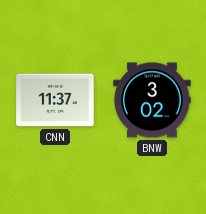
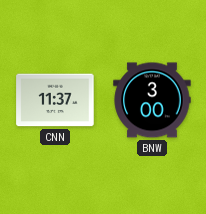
BNW: 3:02 -> 3:00
